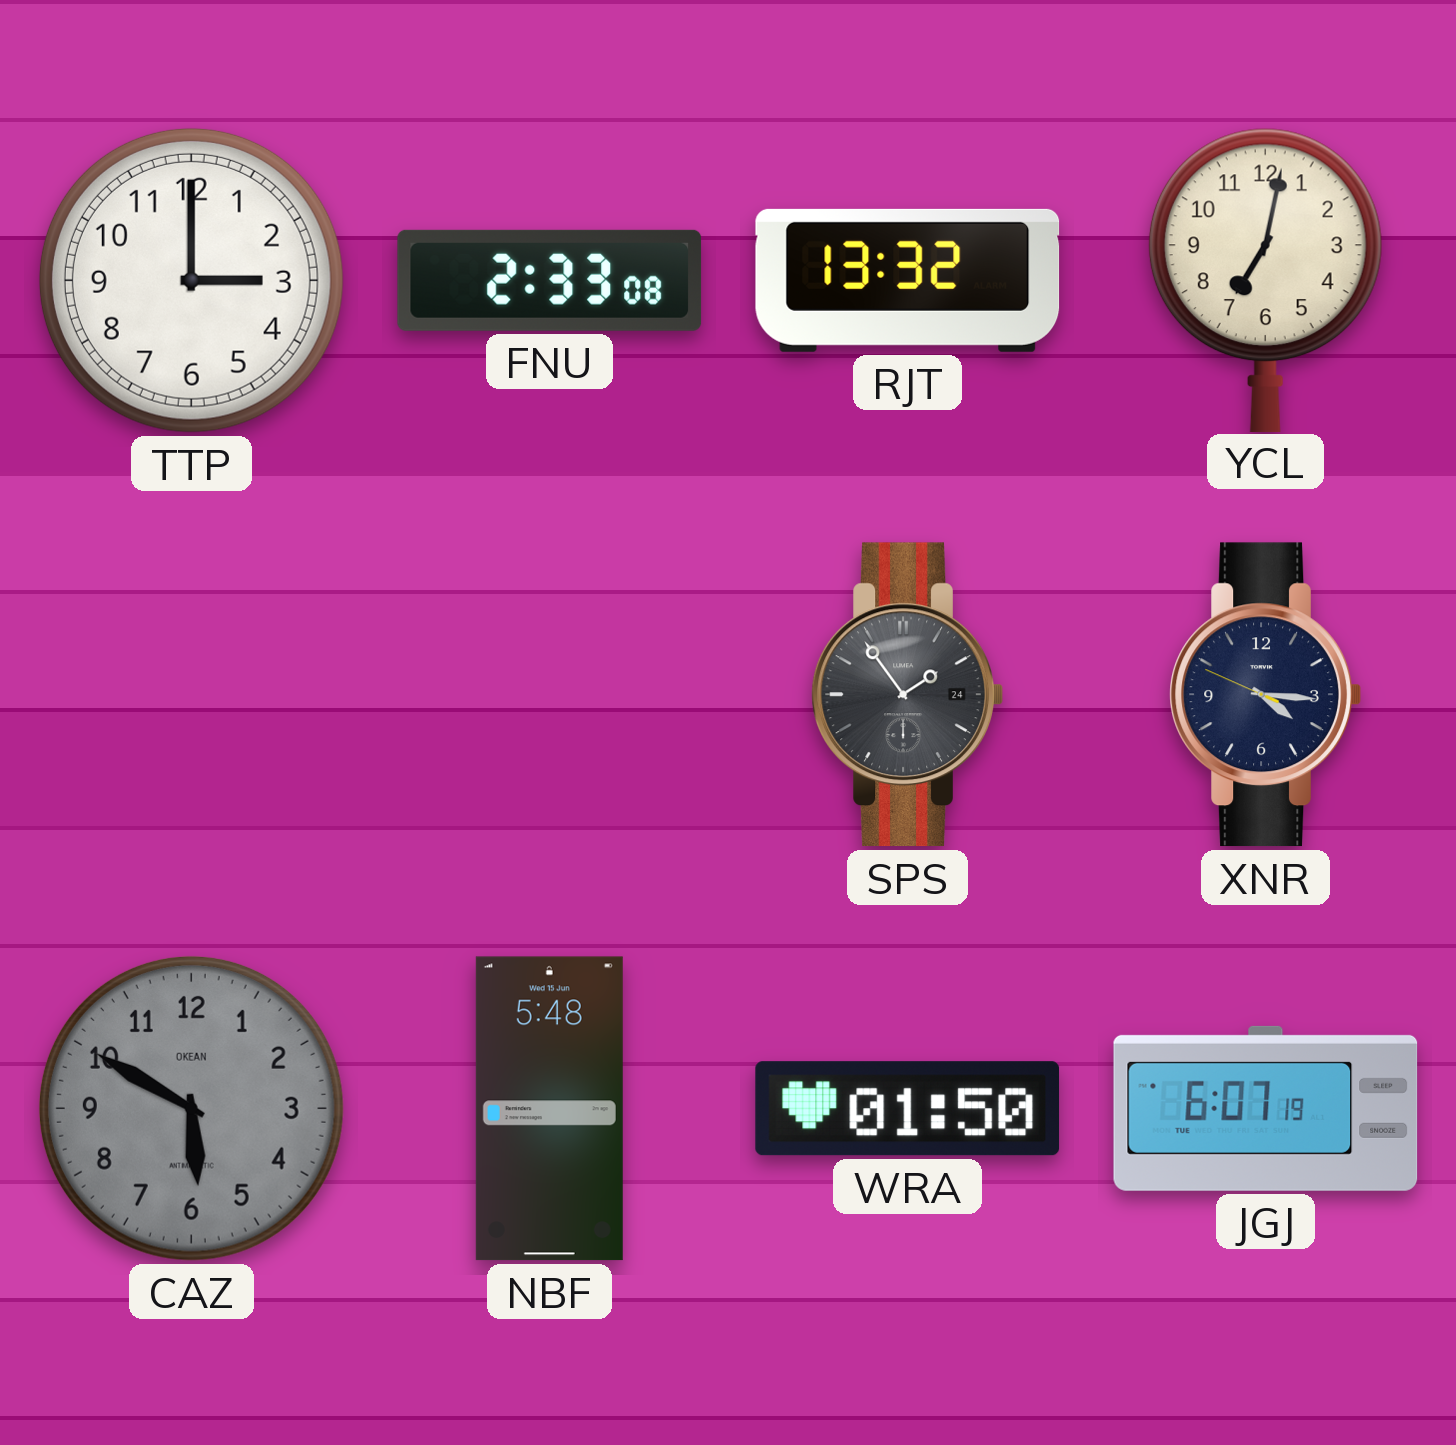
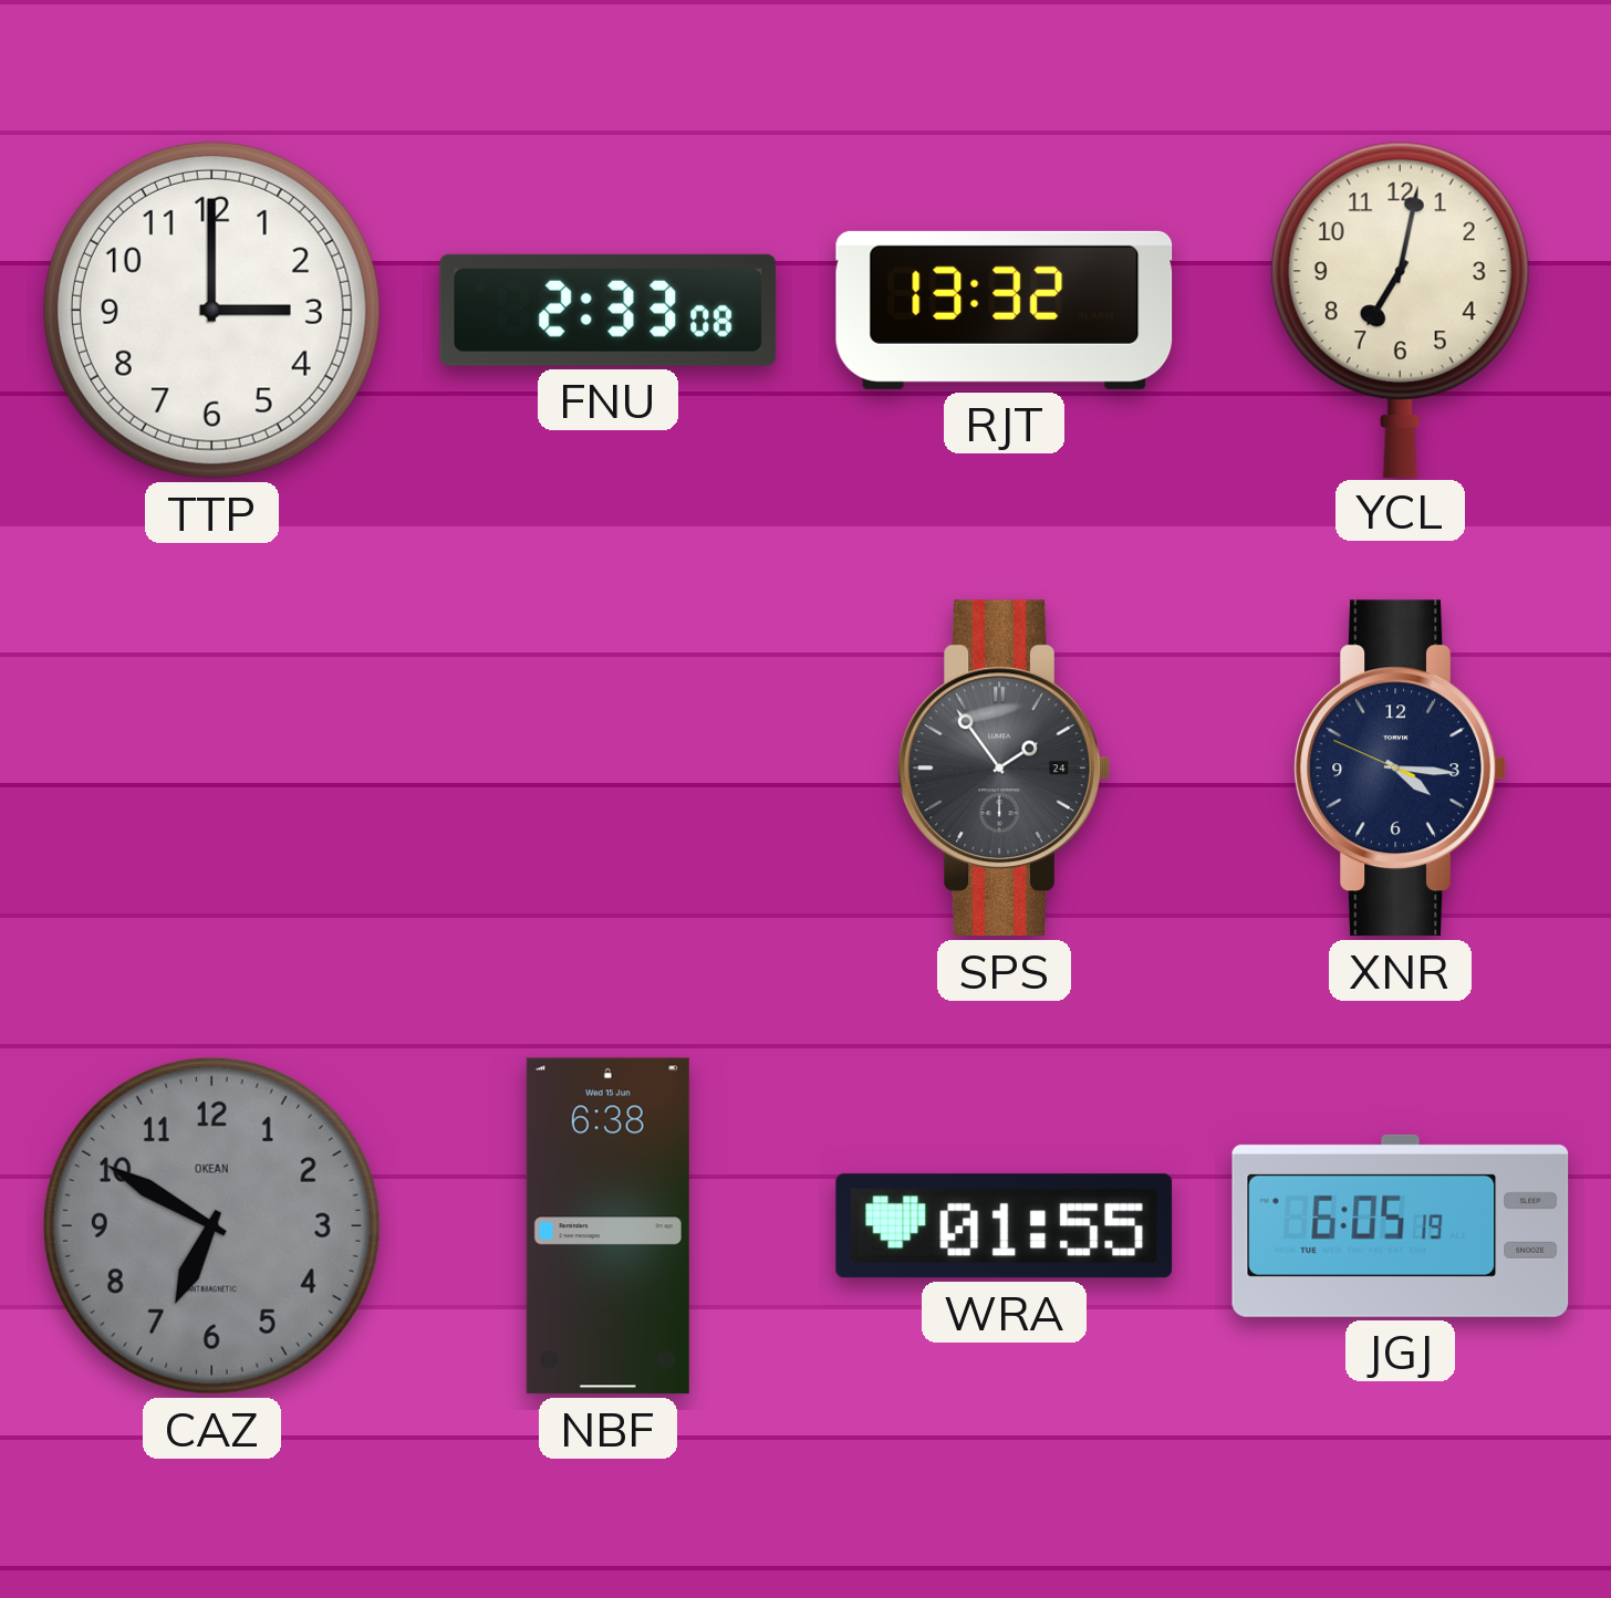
CAZ: 5:50 -> 6:50
NBF: 5:48 -> 6:38
WRA: 01:50 -> 01:55
JGJ: 6:07 -> 6:05
